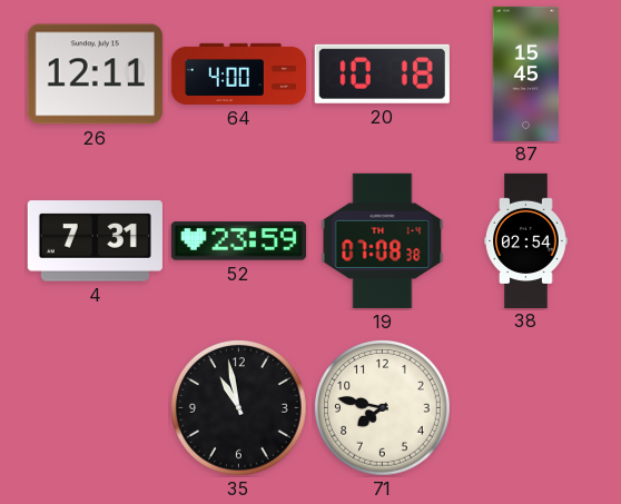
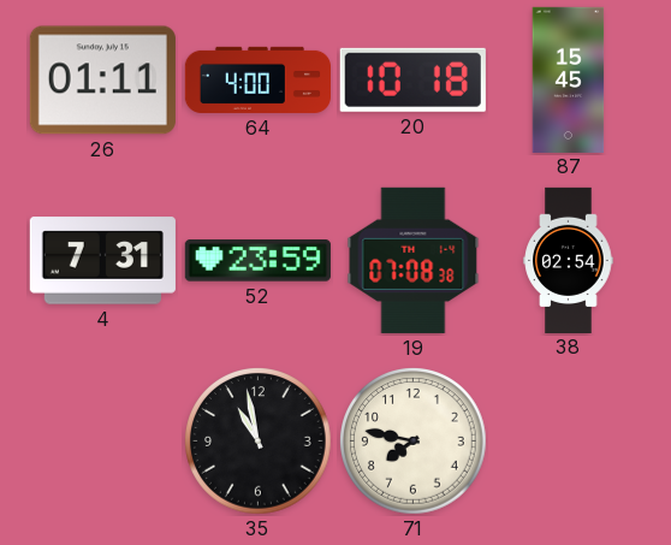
26: 12:11 -> 01:11
